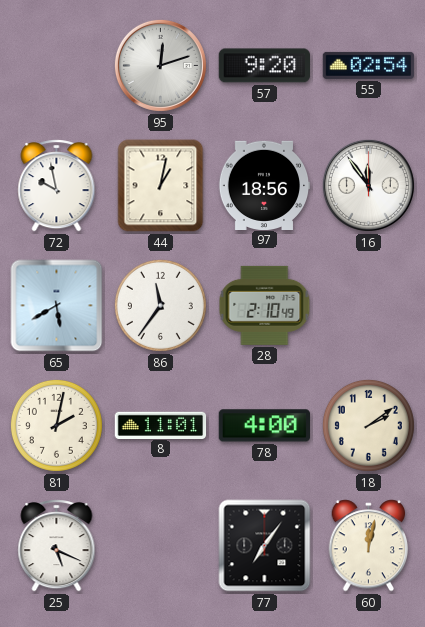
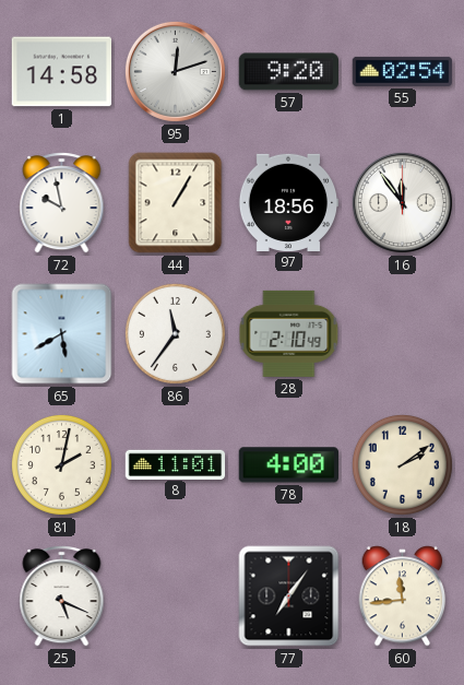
1: none -> 14:58
44: 1:02 -> 1:05
60: 12:02 -> 11:44
